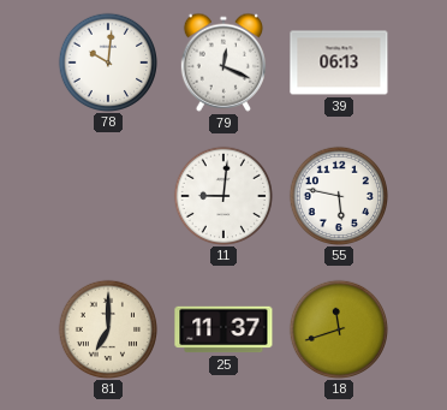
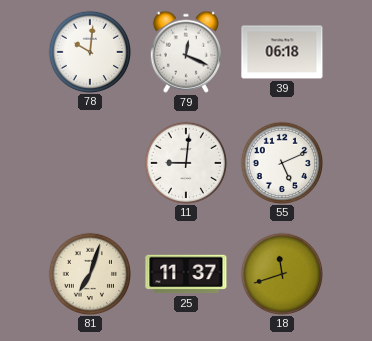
39: 06:13 -> 06:18
55: 5:47 -> 5:11
81: 7:00 -> 7:03
